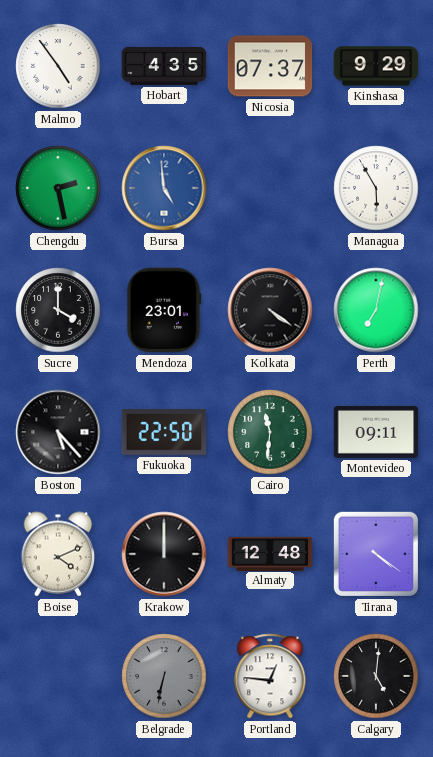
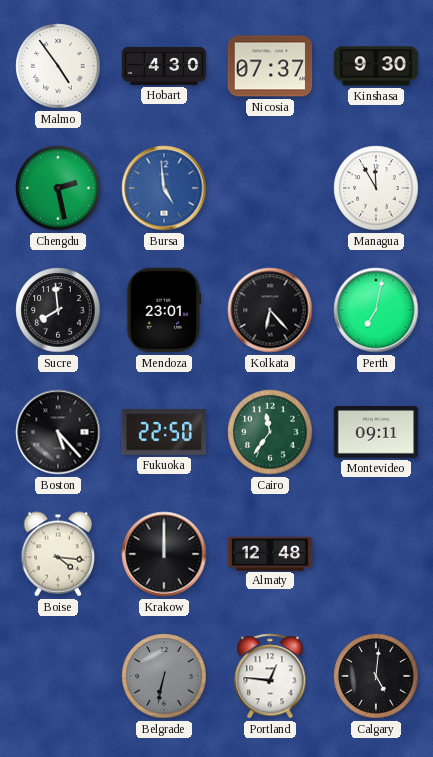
Hobart: 4:35 -> 4:30
Kinshasa: 9:29 -> 9:30
Managua: 5:55 -> 11:55
Sucre: 4:00 -> 7:59
Kolkata: 4:21 -> 6:23
Cairo: 11:31 -> 11:36
Boise: 4:11 -> 4:16
Tirana: 4:21 -> none
